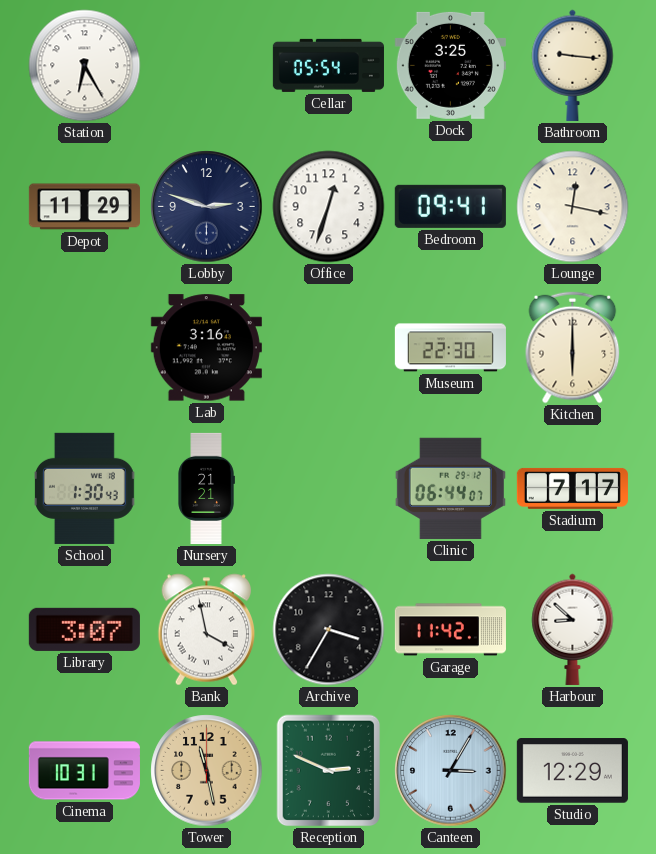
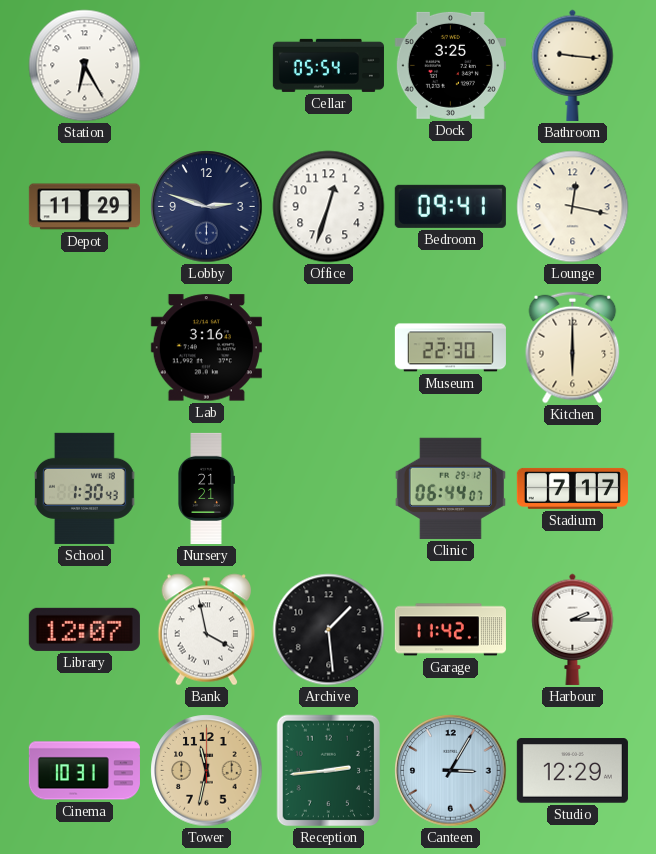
Library: 3:07 -> 12:07
Archive: 3:35 -> 1:29
Harbour: 8:52 -> 2:15
Tower: 11:28 -> 11:32
Reception: 2:49 -> 2:44
